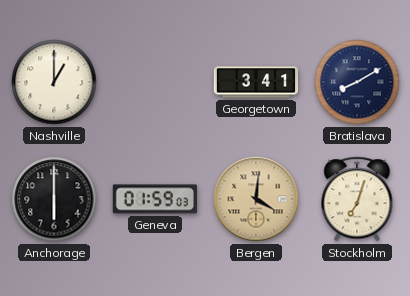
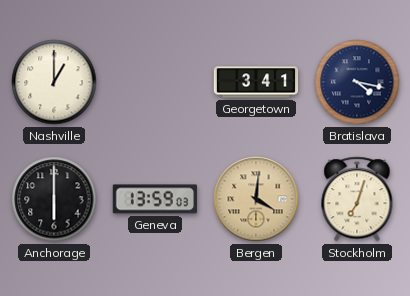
Bratislava: 8:10 -> 4:17
Geneva: 01:59 -> 13:59
